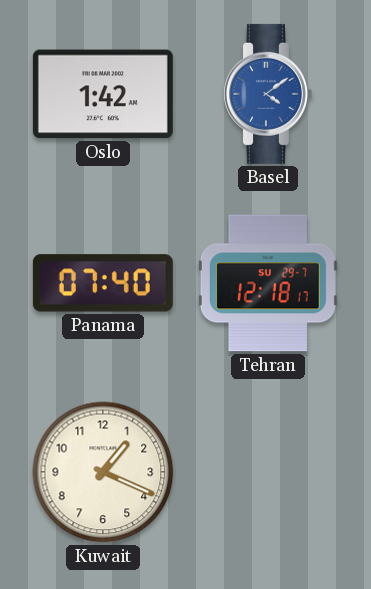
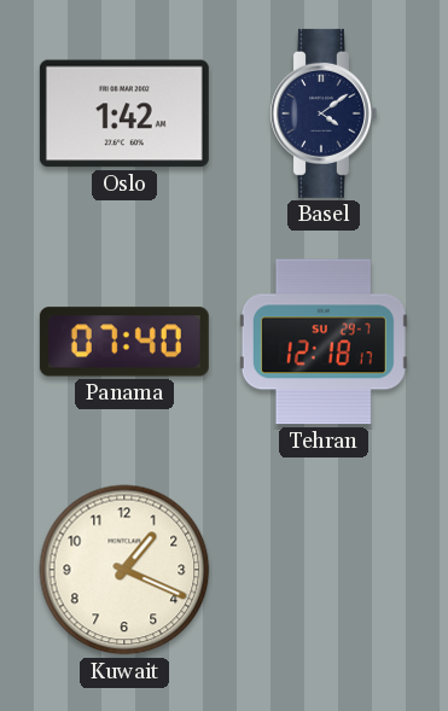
Basel dial: blue -> navy
